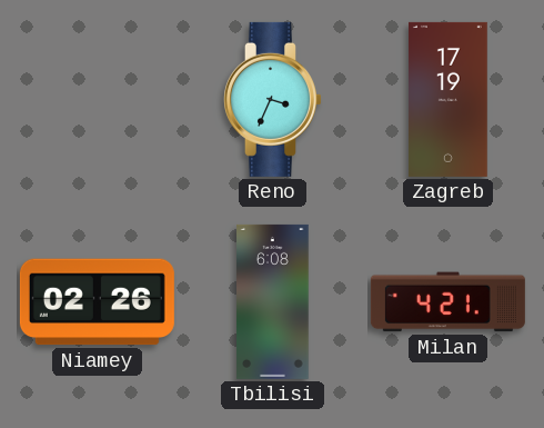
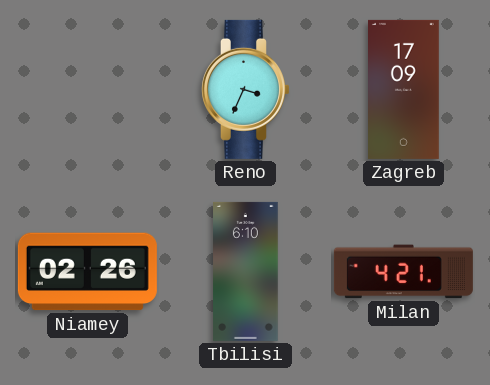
Zagreb: 17:19 -> 17:09
Tbilisi: 6:08 -> 6:10
